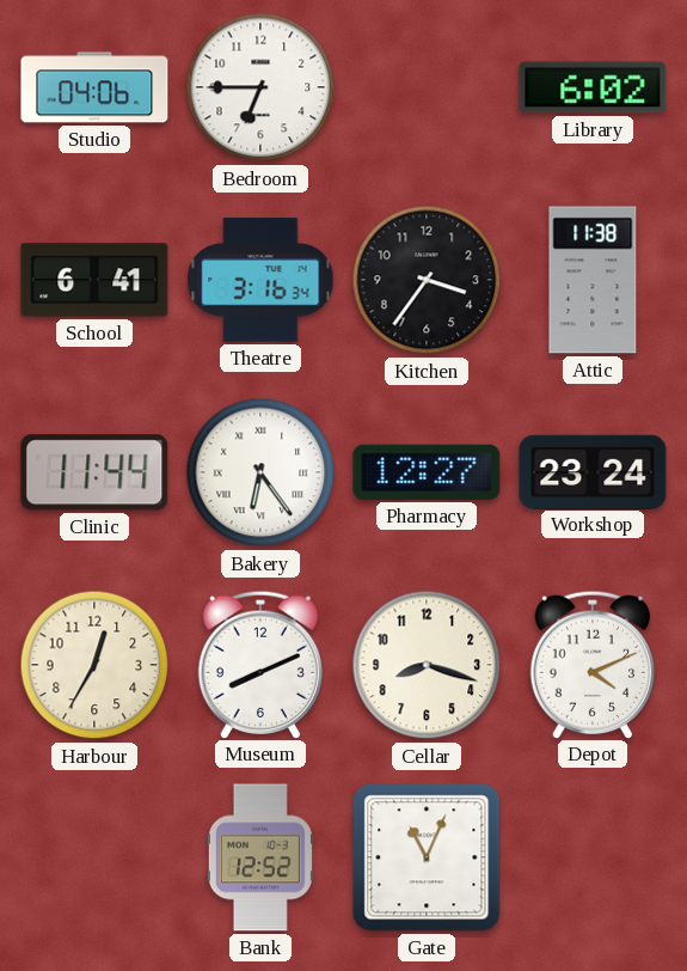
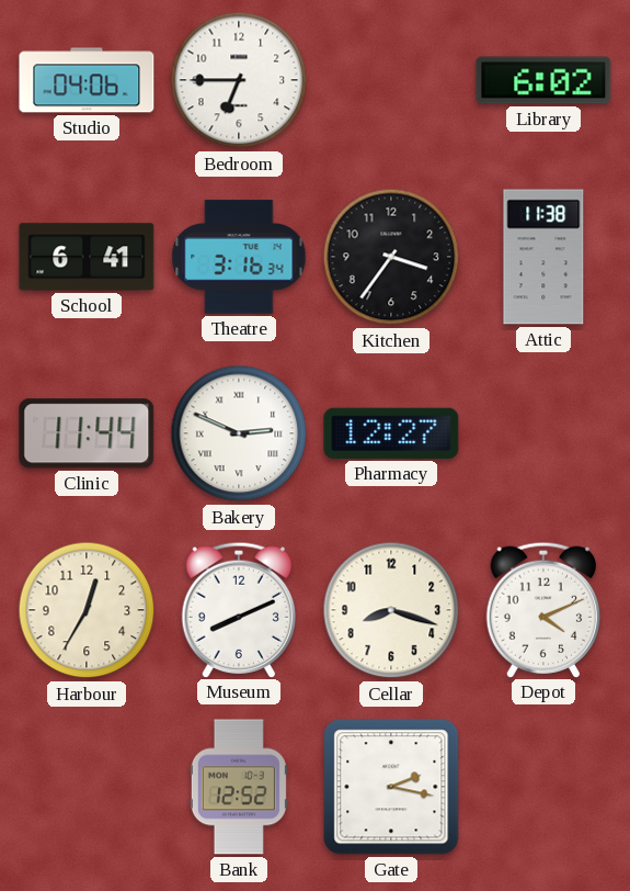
Bakery: 6:24 -> 2:49
Workshop: 23:24 -> none
Gate: 11:04 -> 2:17
